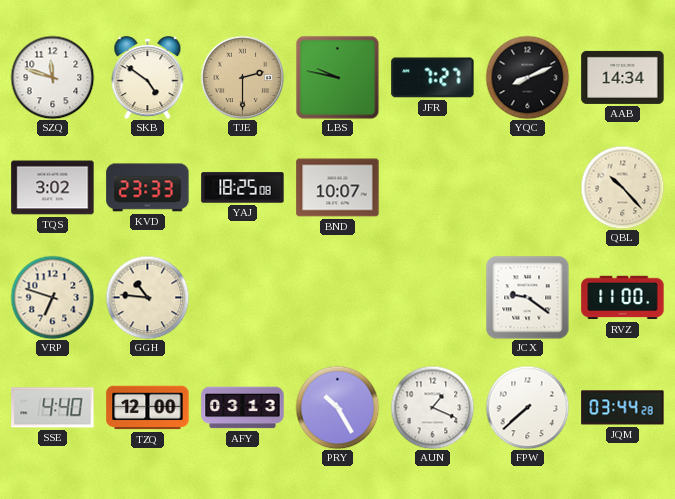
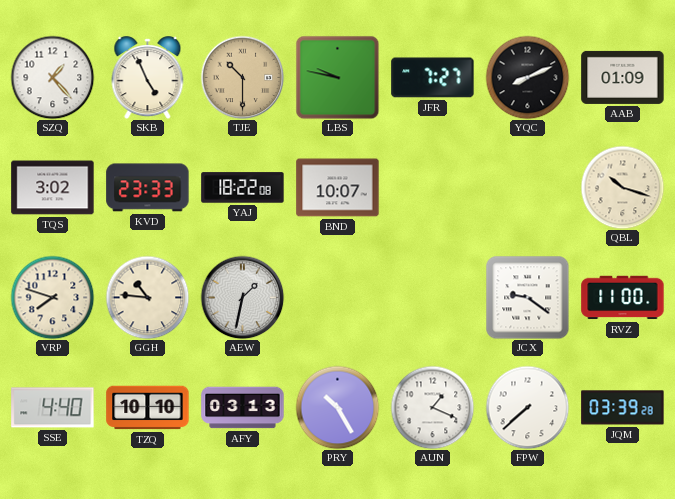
SZQ: 11:48 -> 1:23
SKB: 4:51 -> 4:56
TJE: 2:30 -> 10:30
AAB: 14:34 -> 01:09
YAJ: 18:25 -> 18:22
QBL: 10:23 -> 10:18
VRP: 6:48 -> 7:48
AEW: none -> 1:32
TZQ: 12:00 -> 10:10
JQM: 03:44 -> 03:39
